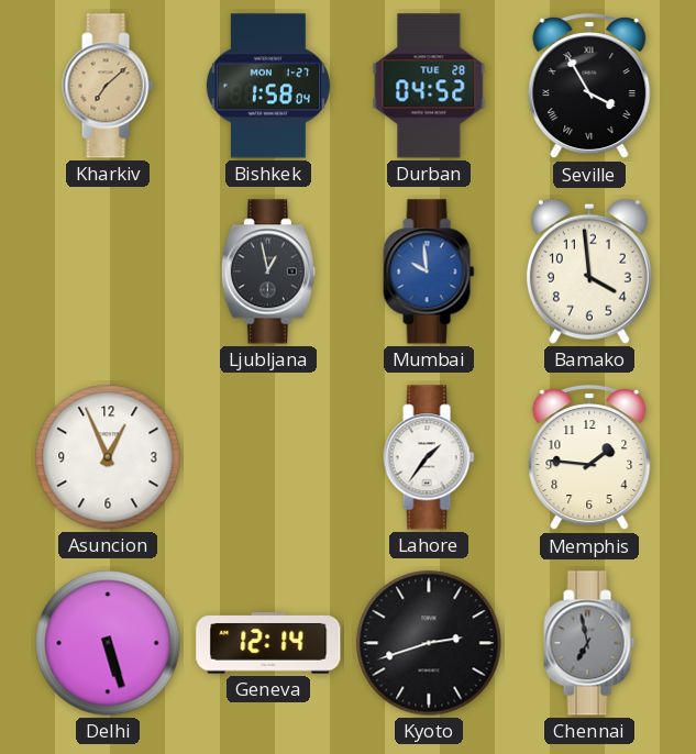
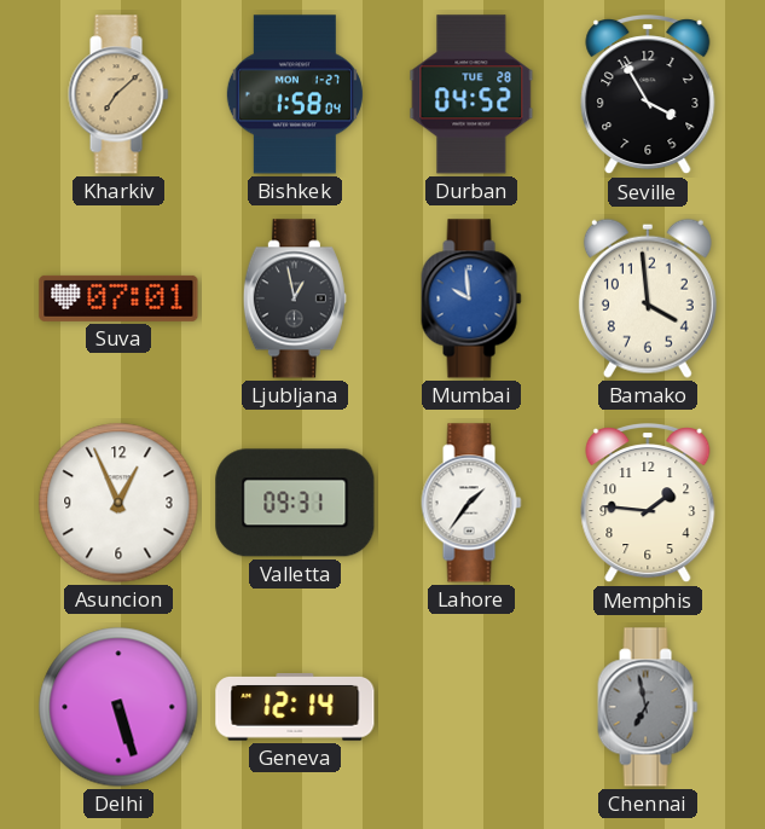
Seville numerals: Roman -> Arabic
Suva: none -> 07:01
Valletta: none -> 09:31
Kyoto: 2:42 -> none
